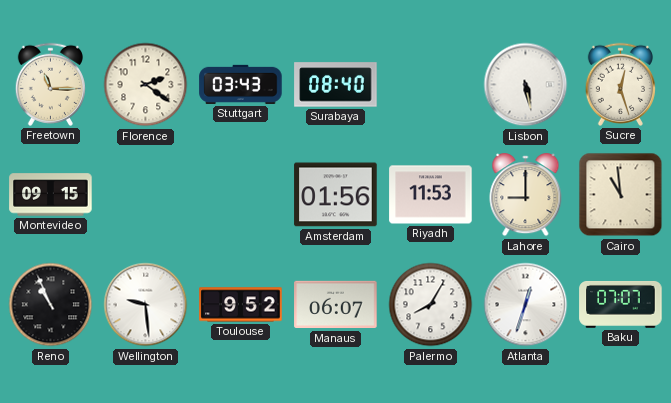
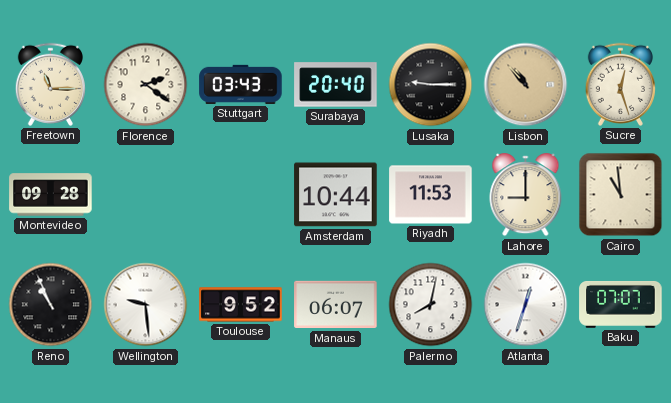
Surabaya: 08:40 -> 20:40
Lusaka: none -> 9:15
Lisbon: 5:28 -> 10:53
Lisbon dial: white -> champagne
Montevideo: 09:15 -> 09:28
Amsterdam: 01:56 -> 10:44
Palermo: 8:05 -> 8:02
